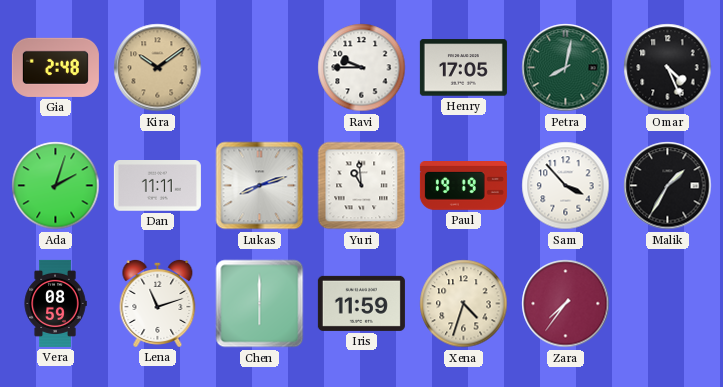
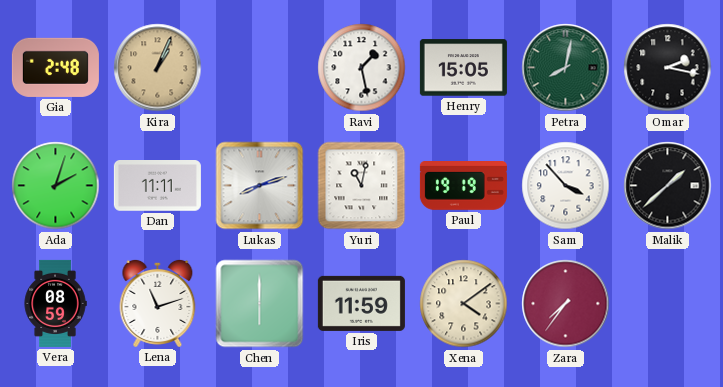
Kira: 10:09 -> 1:04
Ravi: 9:45 -> 1:28
Henry: 17:05 -> 15:05
Omar: 4:26 -> 2:17
Yuri: 10:59 -> 11:02
Malik: 1:35 -> 1:38
Xena: 4:33 -> 4:09
